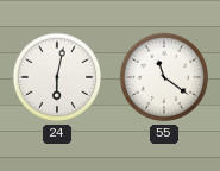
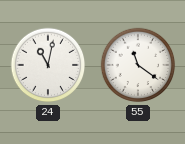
24: 6:02 -> 11:02
